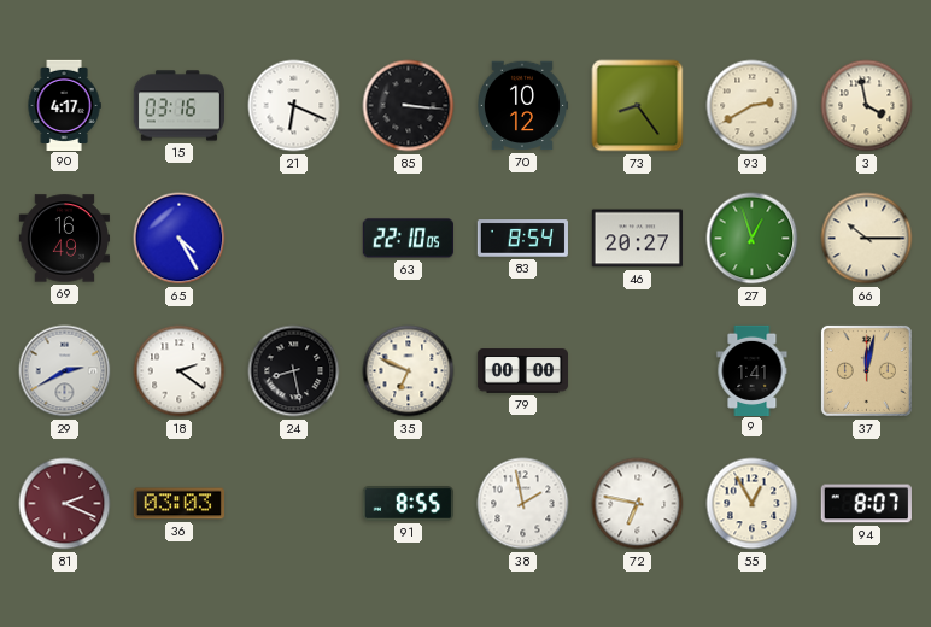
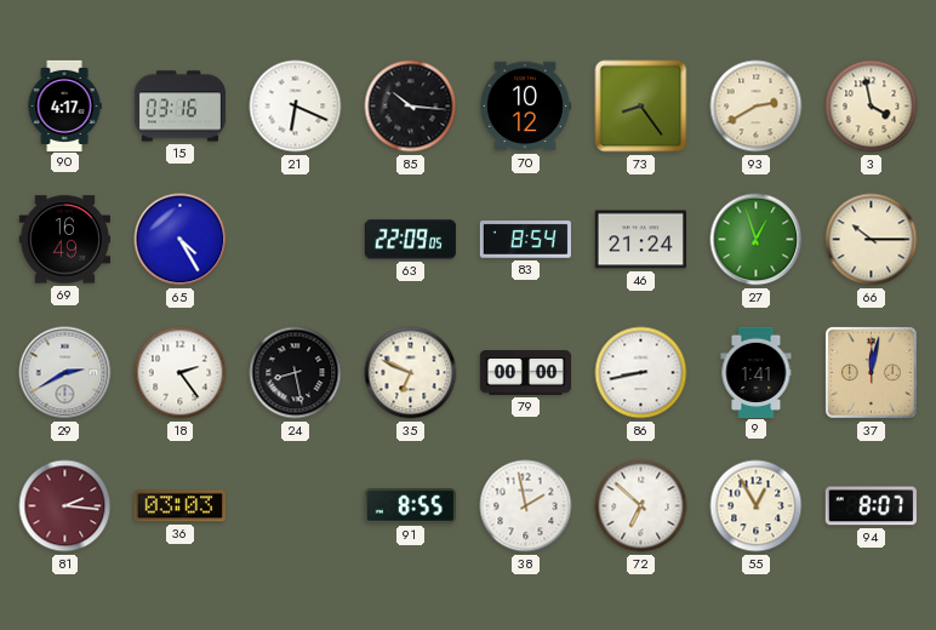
85: 3:16 -> 10:16
63: 22:10 -> 22:09
46: 20:27 -> 21:24
18: 2:21 -> 2:24
86: none -> 8:43
81: 2:19 -> 2:16
72: 6:47 -> 6:52
